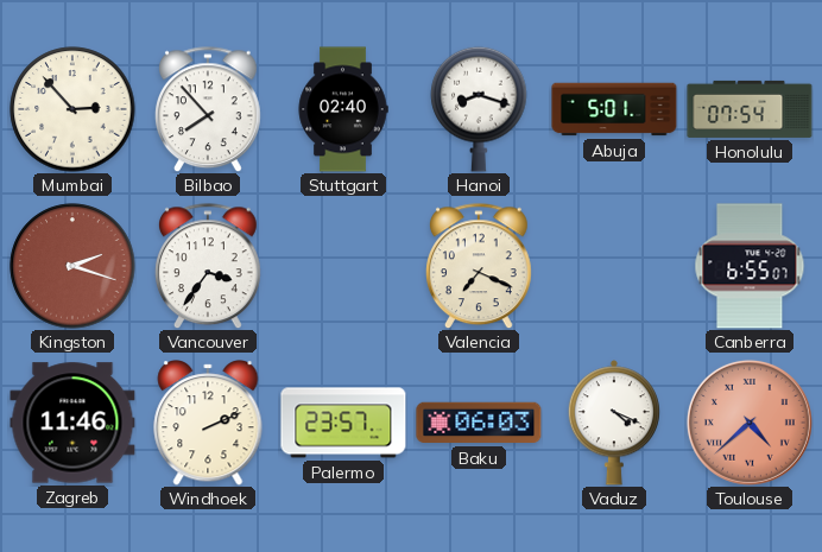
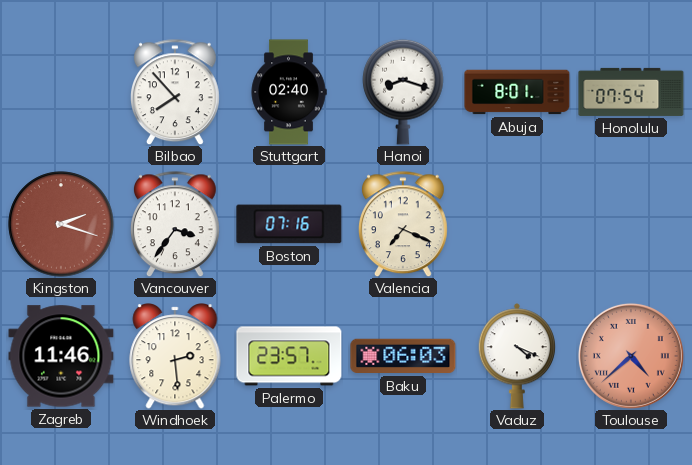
Mumbai: 2:53 -> none
Abuja: 5:01 -> 8:01
Boston: none -> 07:16
Canberra: 6:55 -> none
Windhoek: 2:11 -> 2:29
